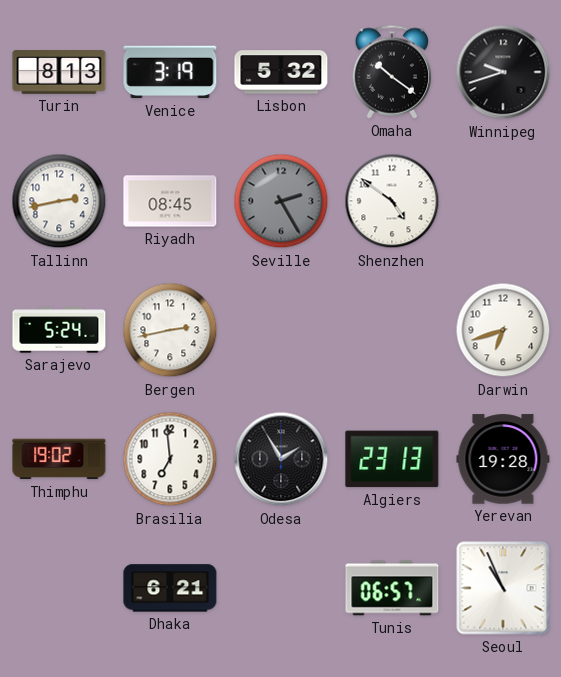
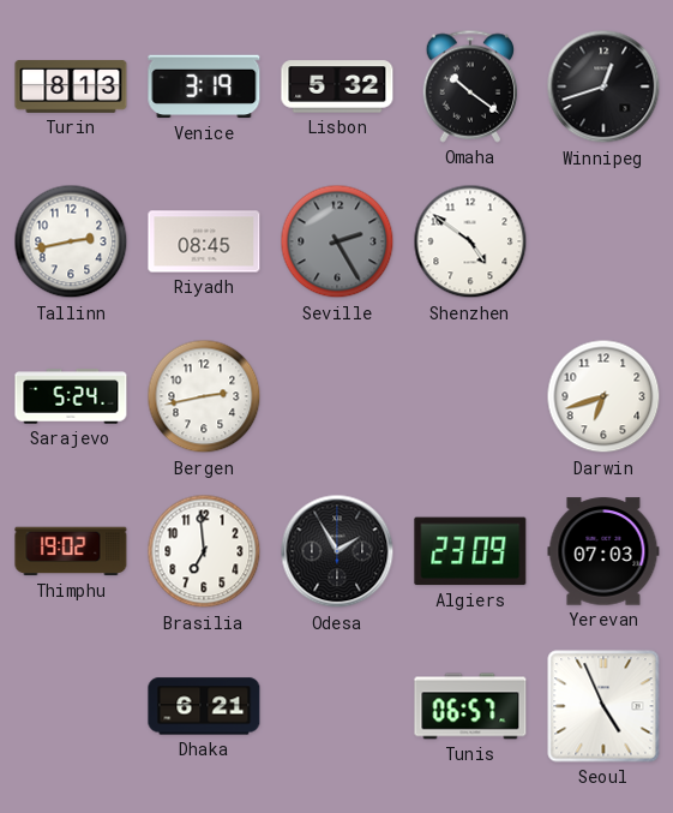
Winnipeg: 9:42 -> 12:42
Algiers: 23:13 -> 23:09
Yerevan: 19:28 -> 07:03
Seoul: 10:56 -> 4:56
